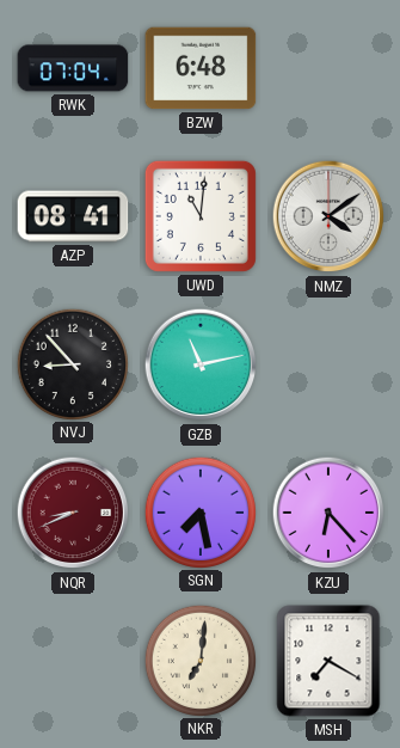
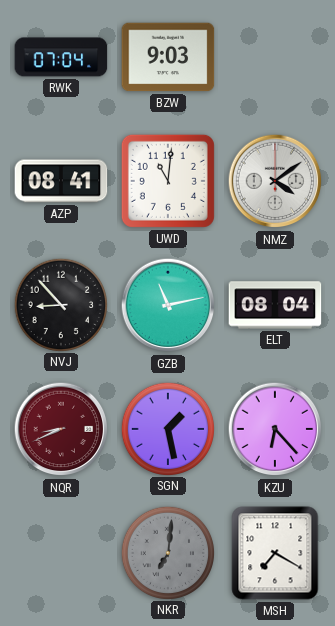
BZW: 6:48 -> 9:03
ELT: none -> 08:04
SGN: 7:28 -> 1:28
NKR dial: cream -> grey
